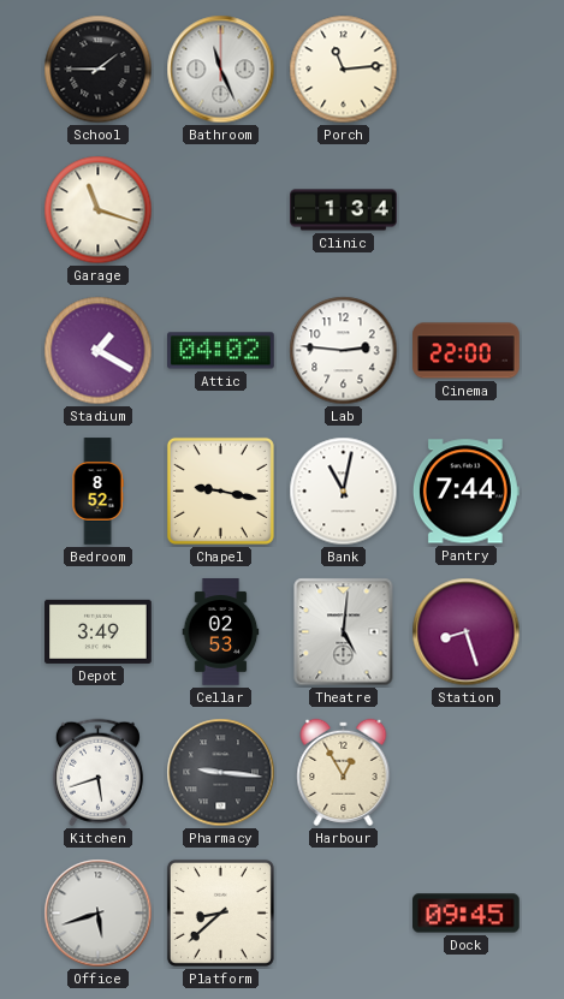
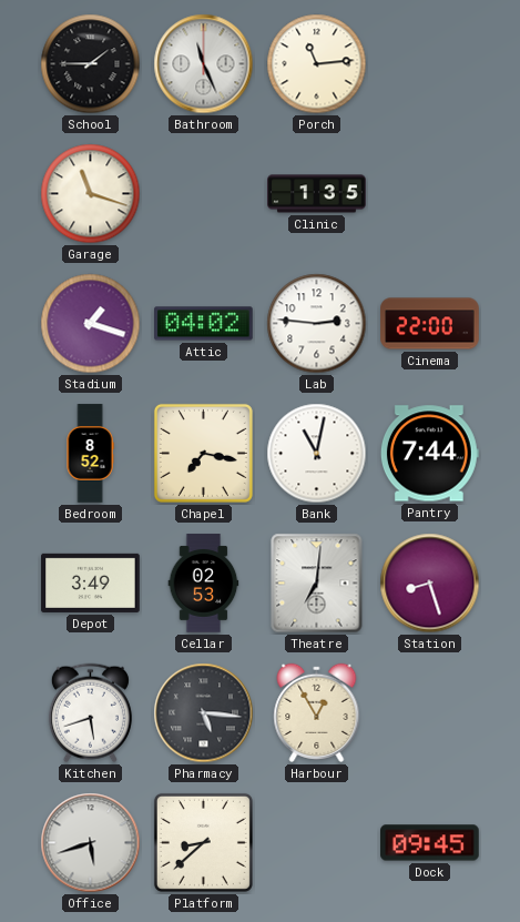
Clinic: 1:34 -> 1:35
Stadium: 1:20 -> 1:18
Chapel: 9:17 -> 7:17
Theatre: 5:01 -> 7:01
Pharmacy: 9:16 -> 5:16
